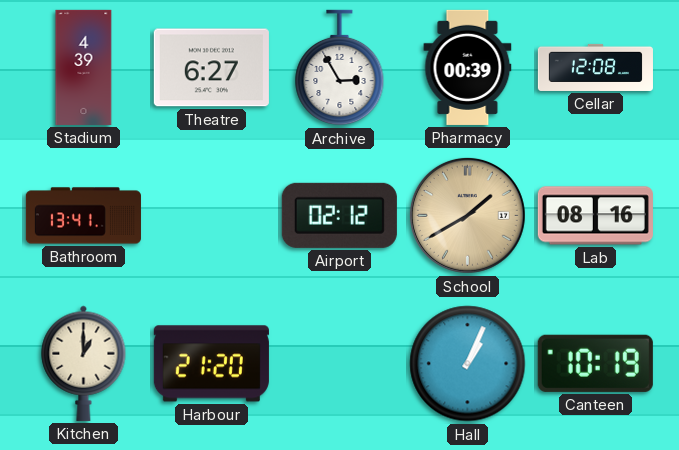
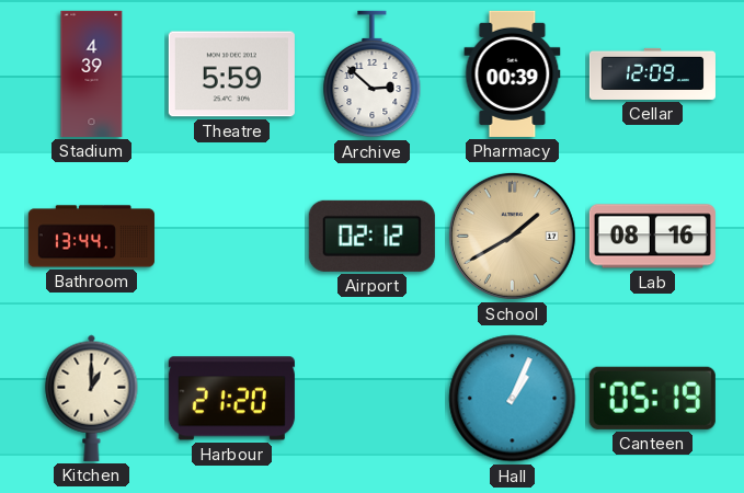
Theatre: 6:27 -> 5:59
Archive: 2:55 -> 2:52
Cellar: 12:08 -> 12:09
Bathroom: 13:41 -> 13:44
Canteen: 10:19 -> 05:19
